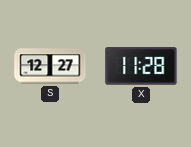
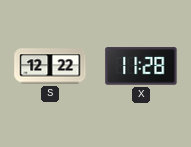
S: 12:27 -> 12:22
